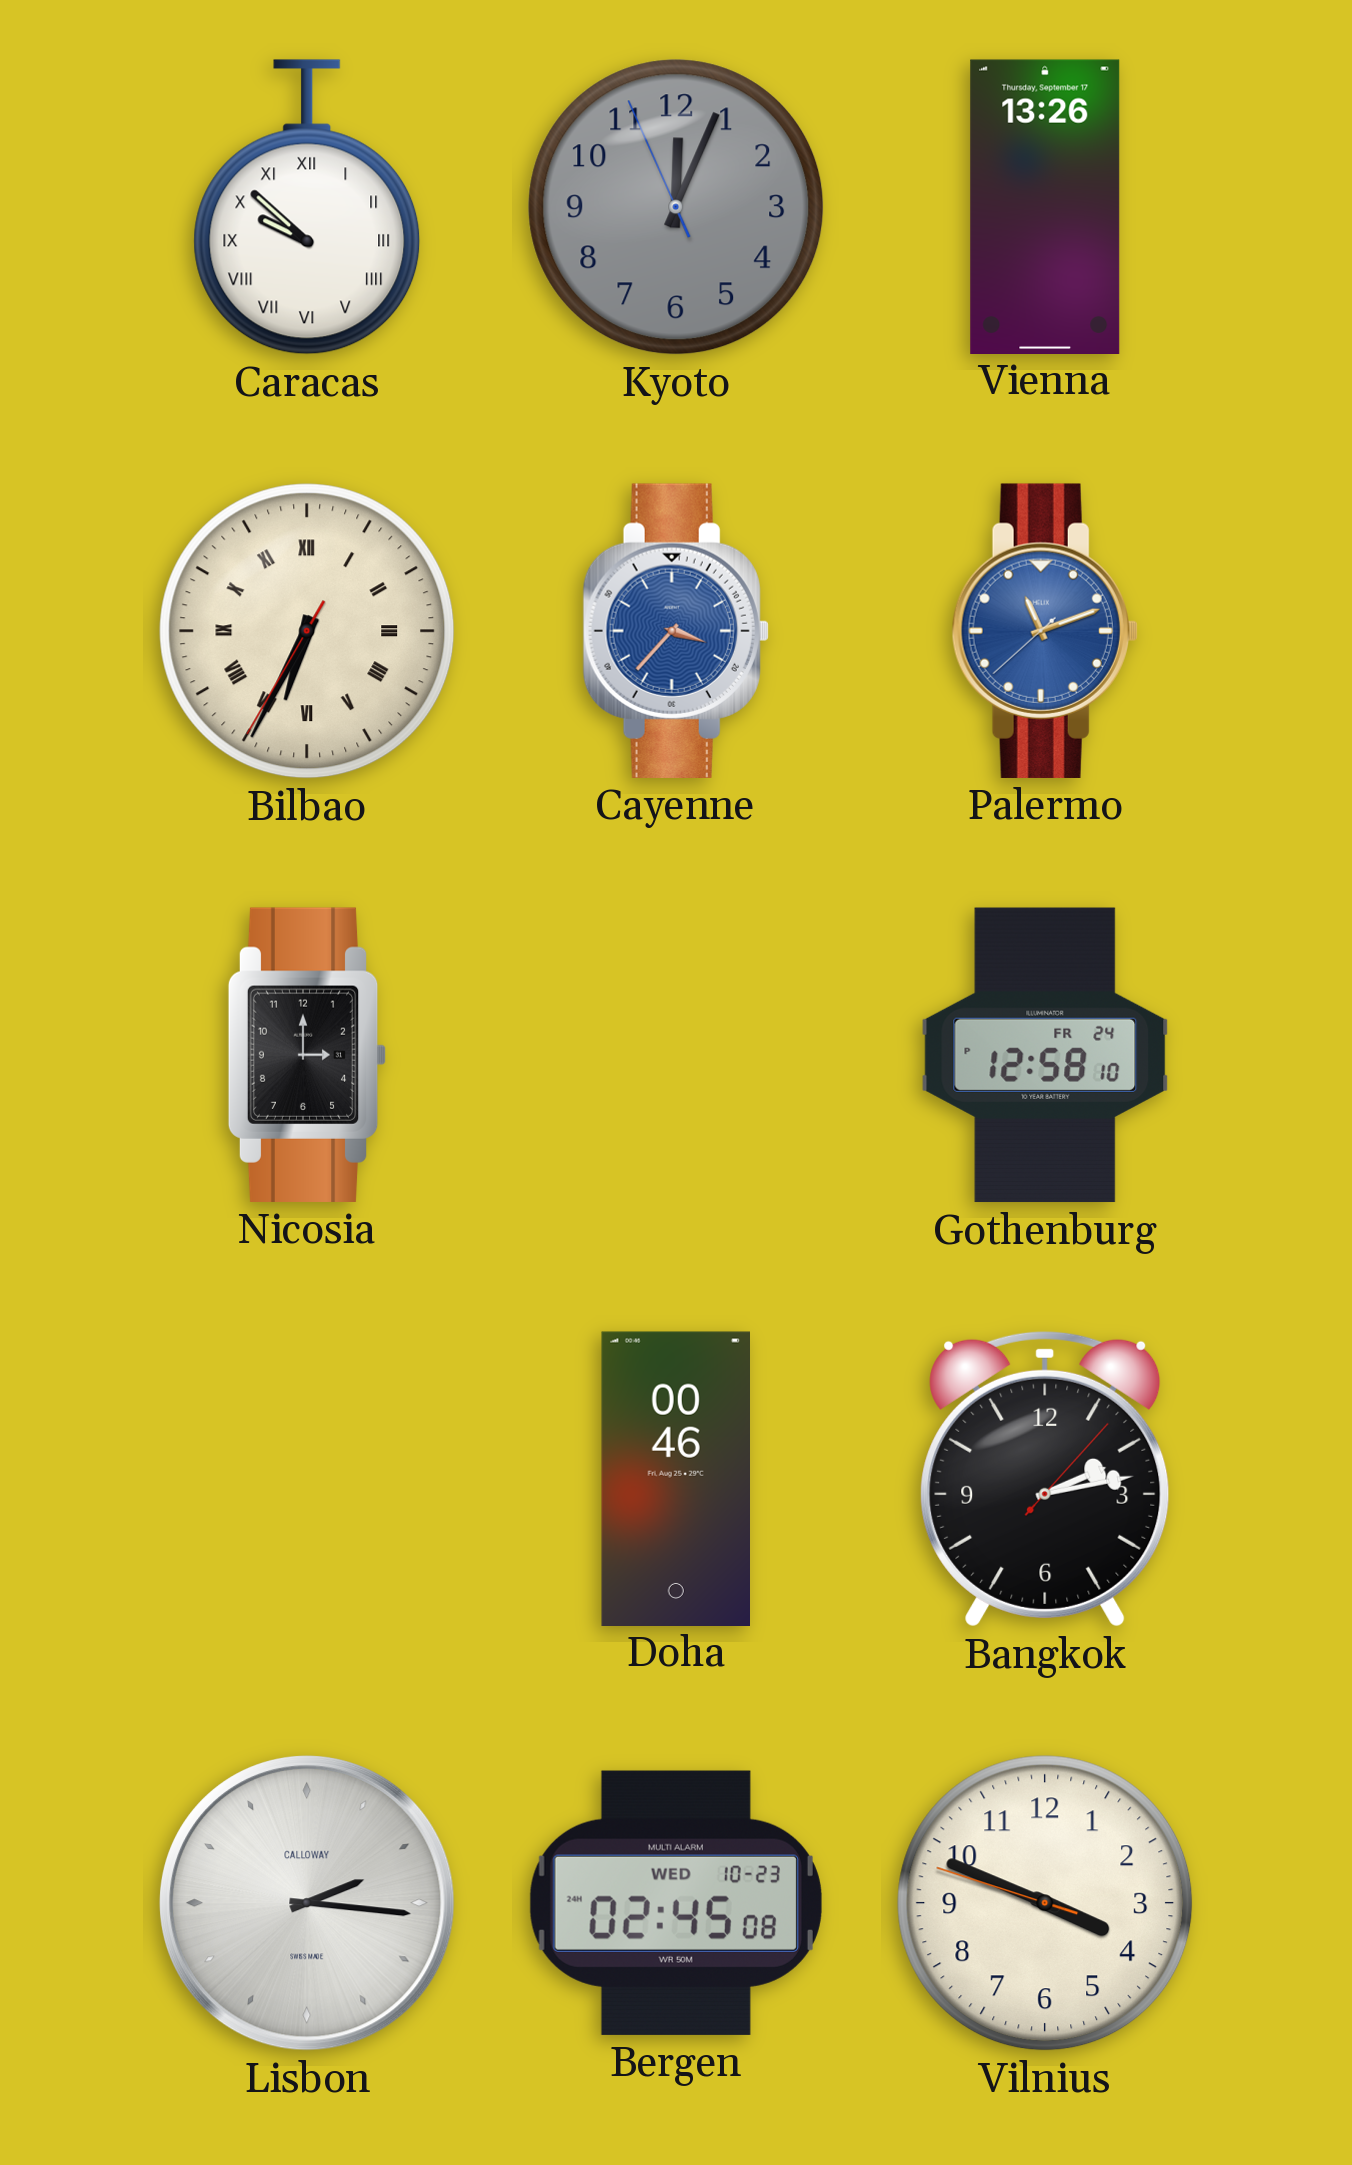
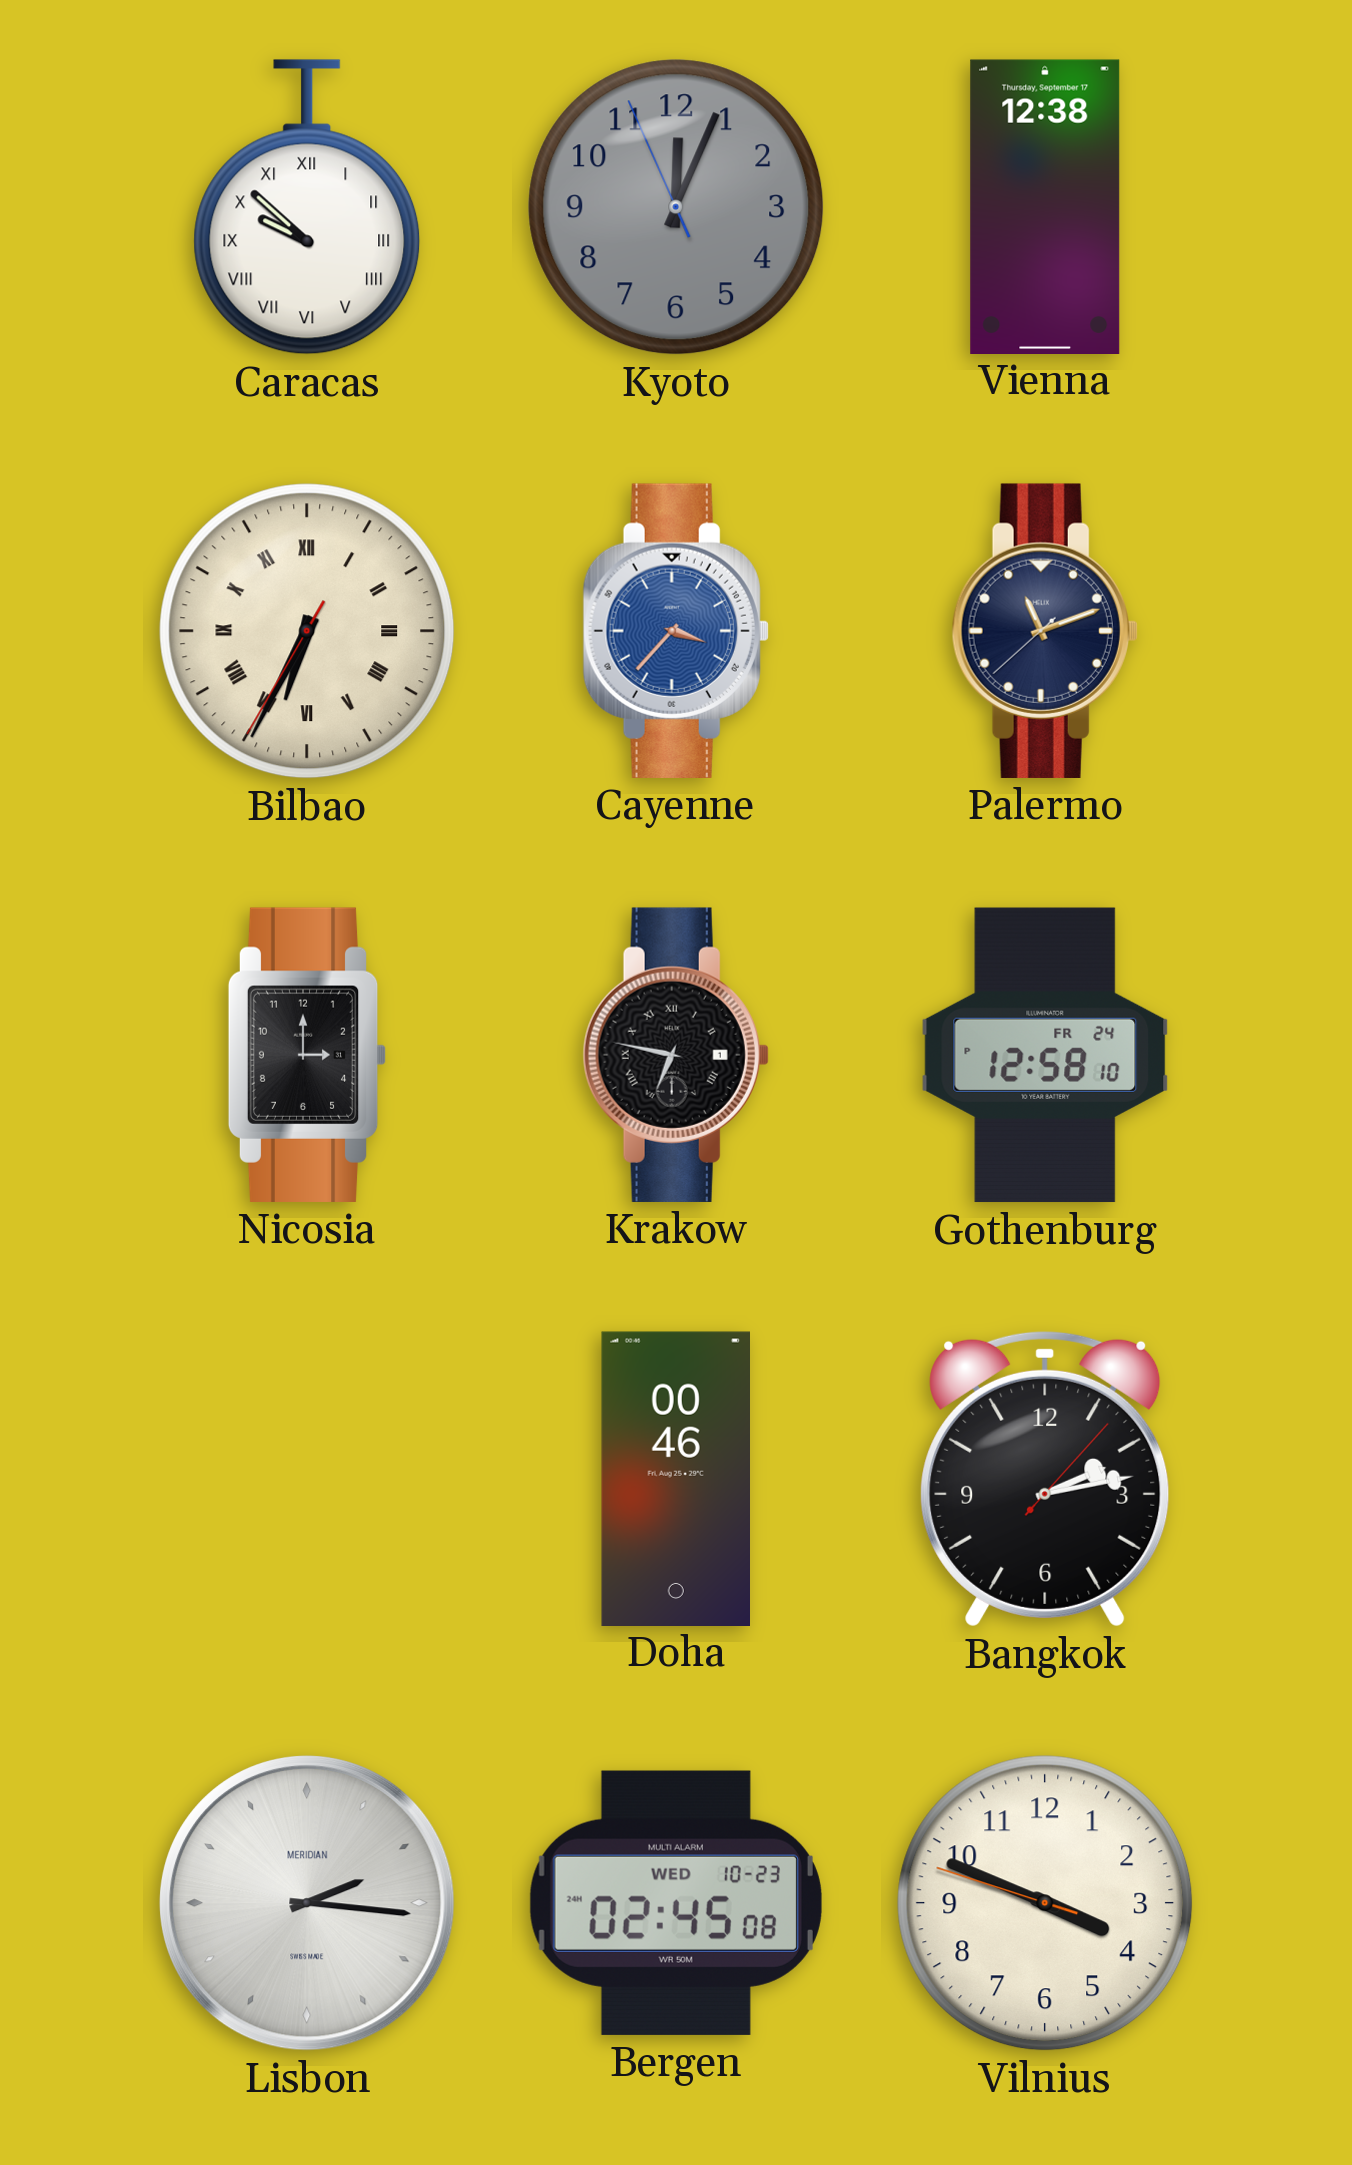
Vienna: 13:26 -> 12:38
Palermo dial: blue -> navy
Krakow: none -> 6:47
Lisbon brand: CALLOWAY -> MERIDIAN
